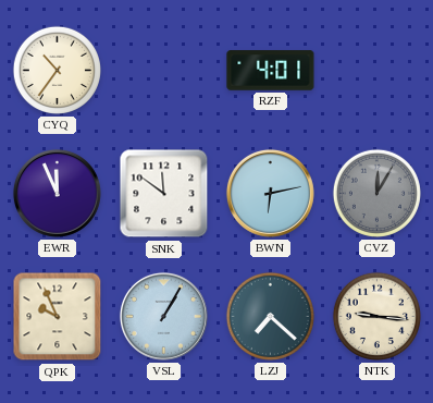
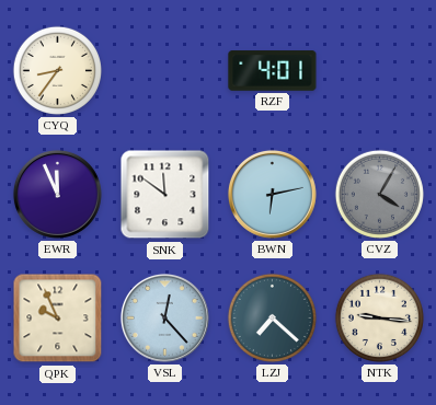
CYQ: 10:36 -> 8:36
CVZ: 12:05 -> 4:05
VSL: 1:05 -> 12:23
